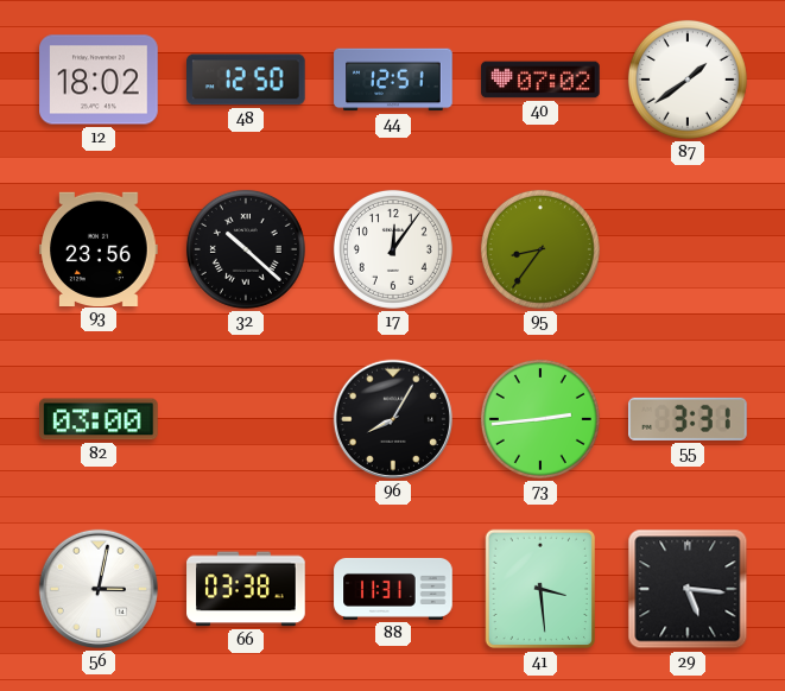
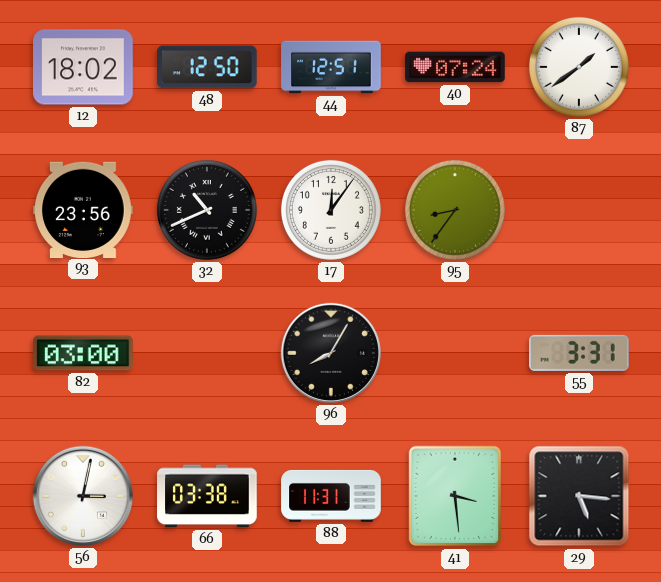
40: 07:02 -> 07:24
32: 10:22 -> 10:41
73: 2:44 -> none
